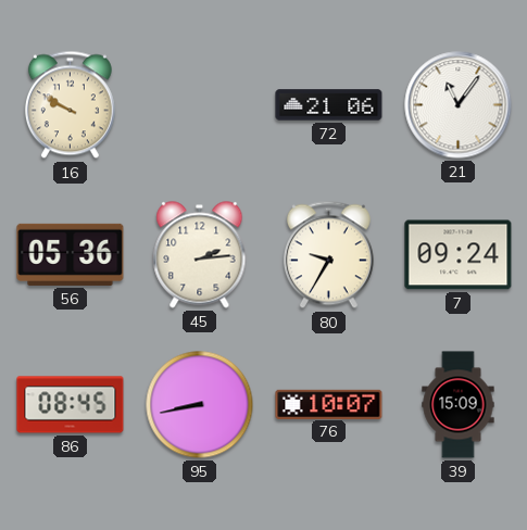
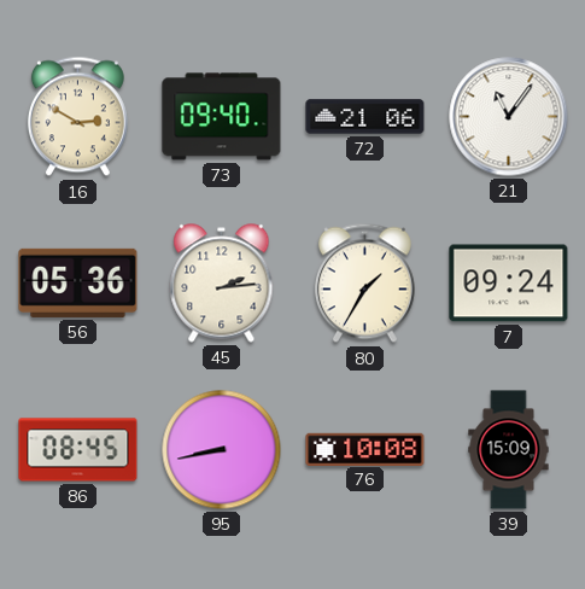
16: 9:50 -> 2:50
73: none -> 09:40
80: 9:35 -> 1:35
76: 10:07 -> 10:08
